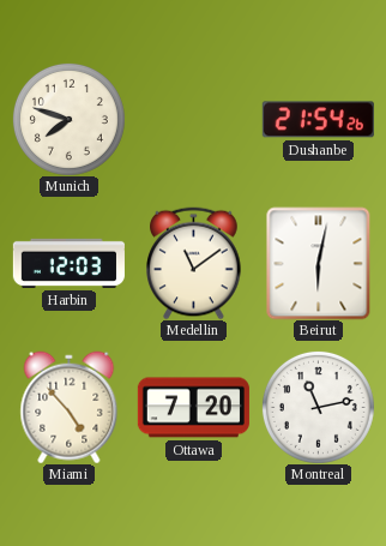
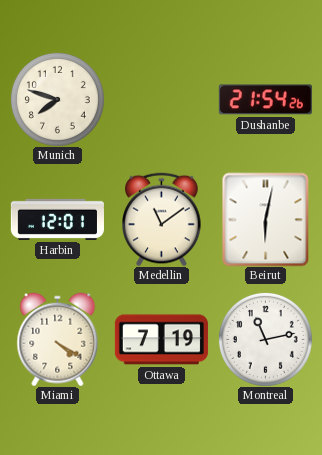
Harbin: 12:03 -> 12:01
Miami: 4:53 -> 4:20
Ottawa: 7:20 -> 7:19
